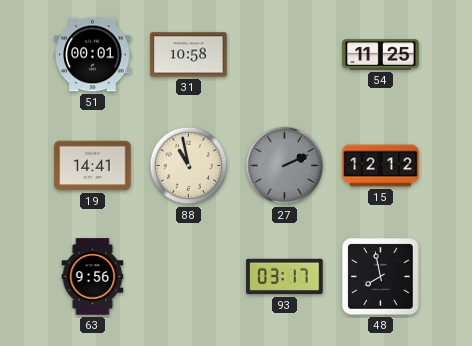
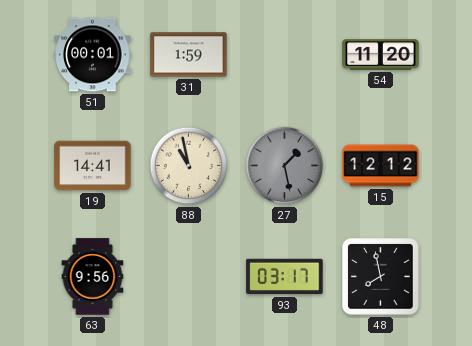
31: 10:58 -> 1:59
54: 11:25 -> 11:20
27: 2:11 -> 1:28
